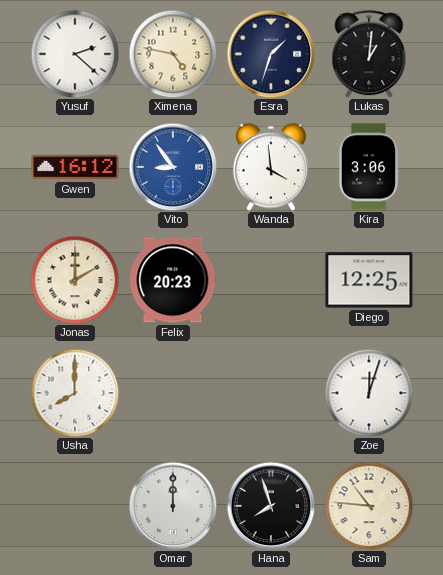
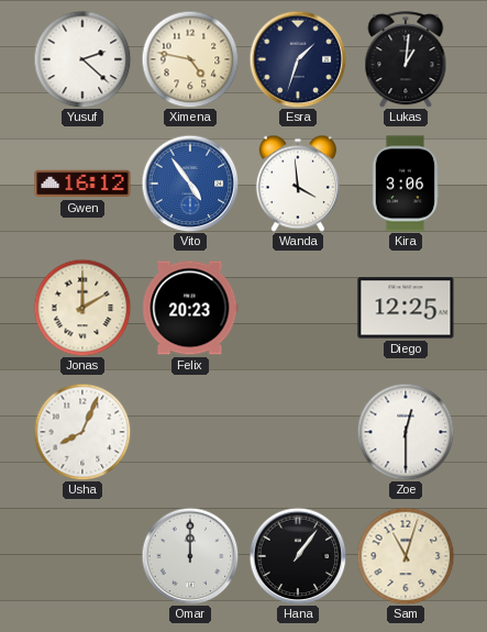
Vito: 8:54 -> 4:54
Usha: 8:00 -> 8:04
Zoe: 12:03 -> 12:30
Hana: 7:57 -> 1:06
Sam: 10:46 -> 11:03
